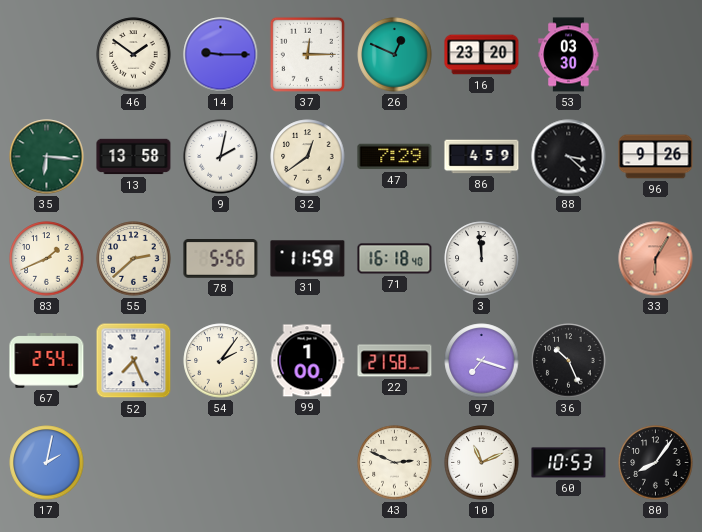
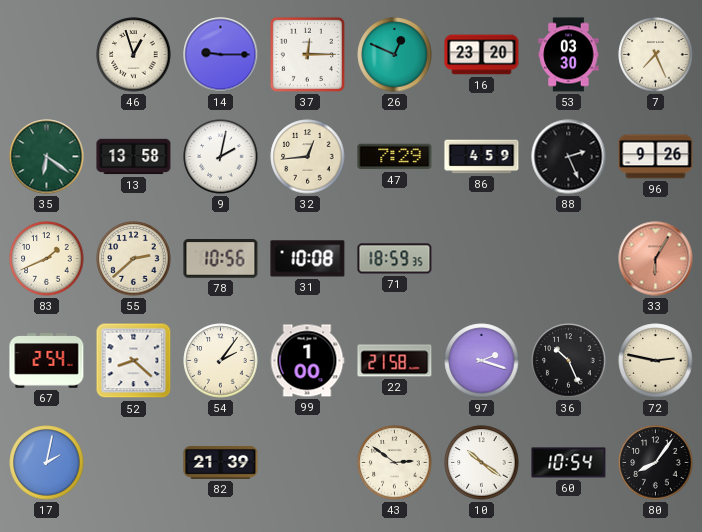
46: 1:51 -> 12:57
7: none -> 7:26
35: 6:16 -> 6:21
32: 12:39 -> 12:44
88: 3:22 -> 2:26
78: 5:56 -> 10:56
31: 11:59 -> 10:08
71: 16:18 -> 18:59
3: 11:59 -> none
52: 7:26 -> 8:22
97: 7:18 -> 2:18
72: none -> 2:47
82: none -> 21:39
43: 2:49 -> 2:51
10: 11:11 -> 10:21
60: 10:53 -> 10:54
